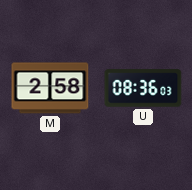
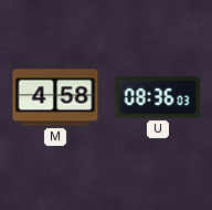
M: 2:58 -> 4:58
